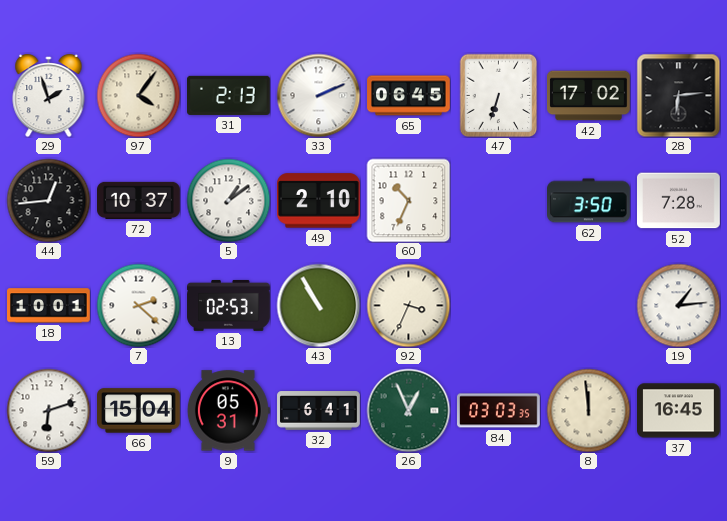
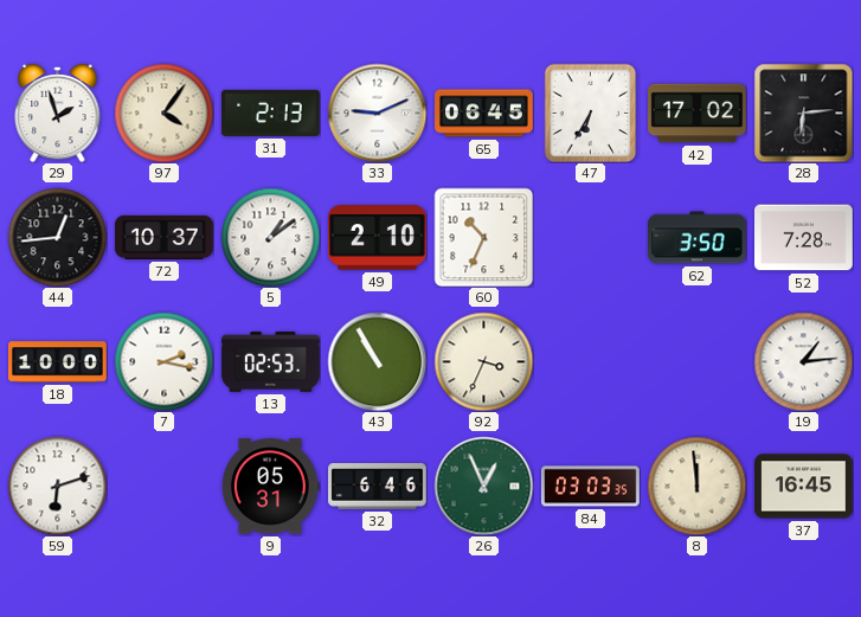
33: 2:11 -> 9:11
47: 6:33 -> 6:35
18: 10:01 -> 10:00
7: 2:22 -> 2:17
66: 15:04 -> none
32: 6:41 -> 6:46
